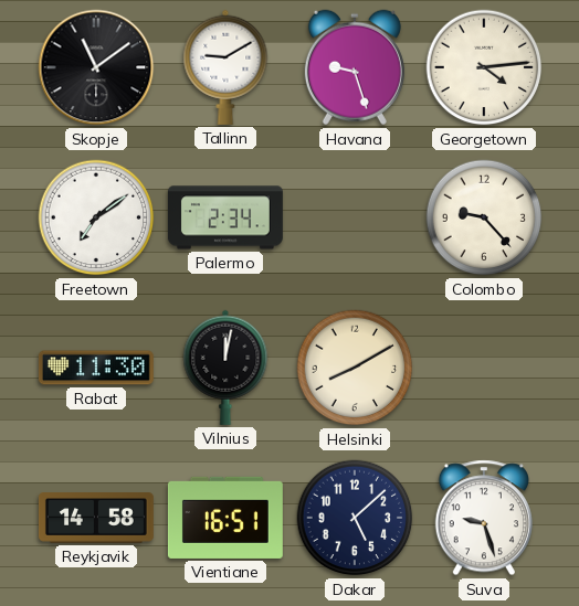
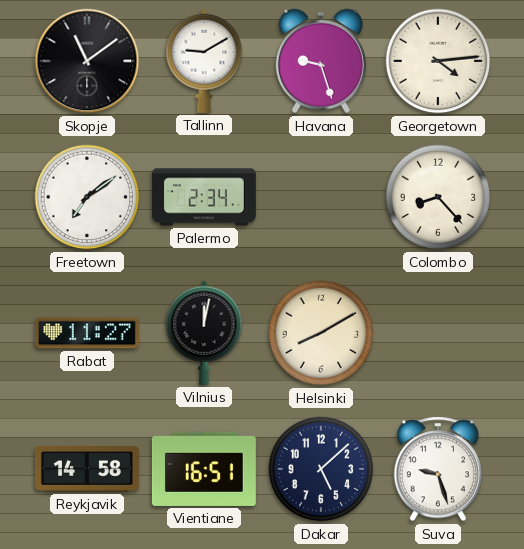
Colombo: 9:23 -> 8:23
Rabat: 11:30 -> 11:27
